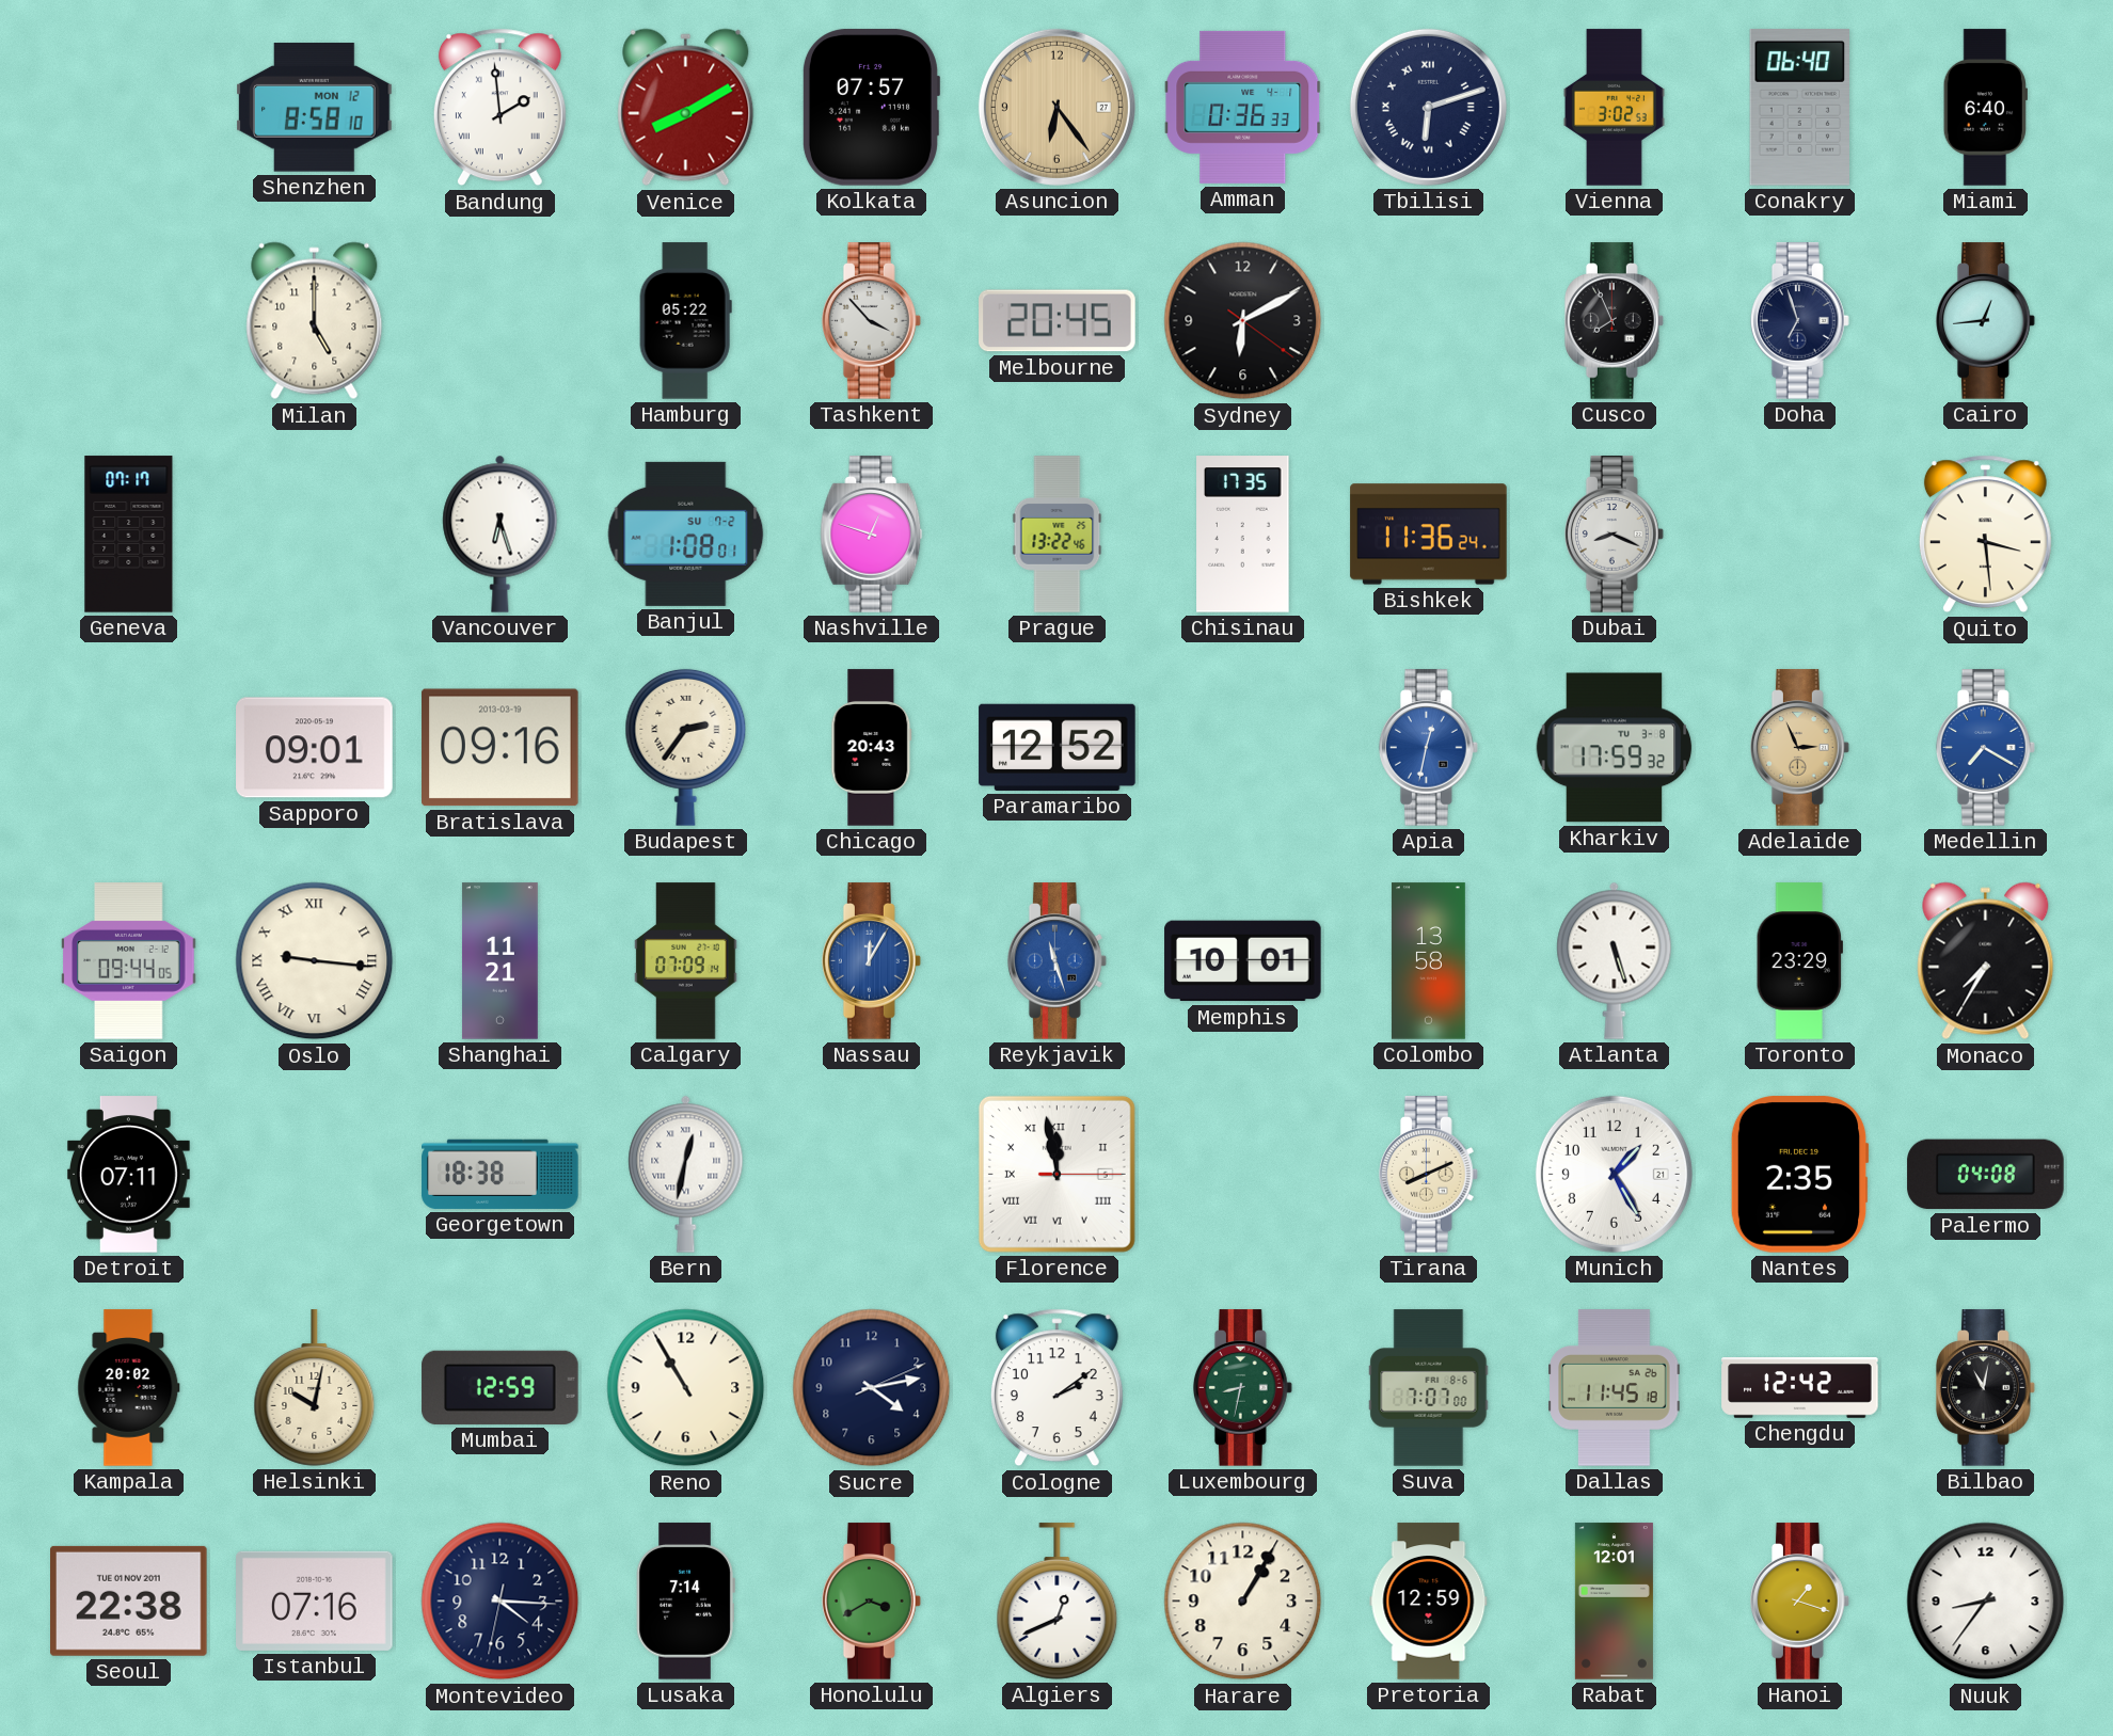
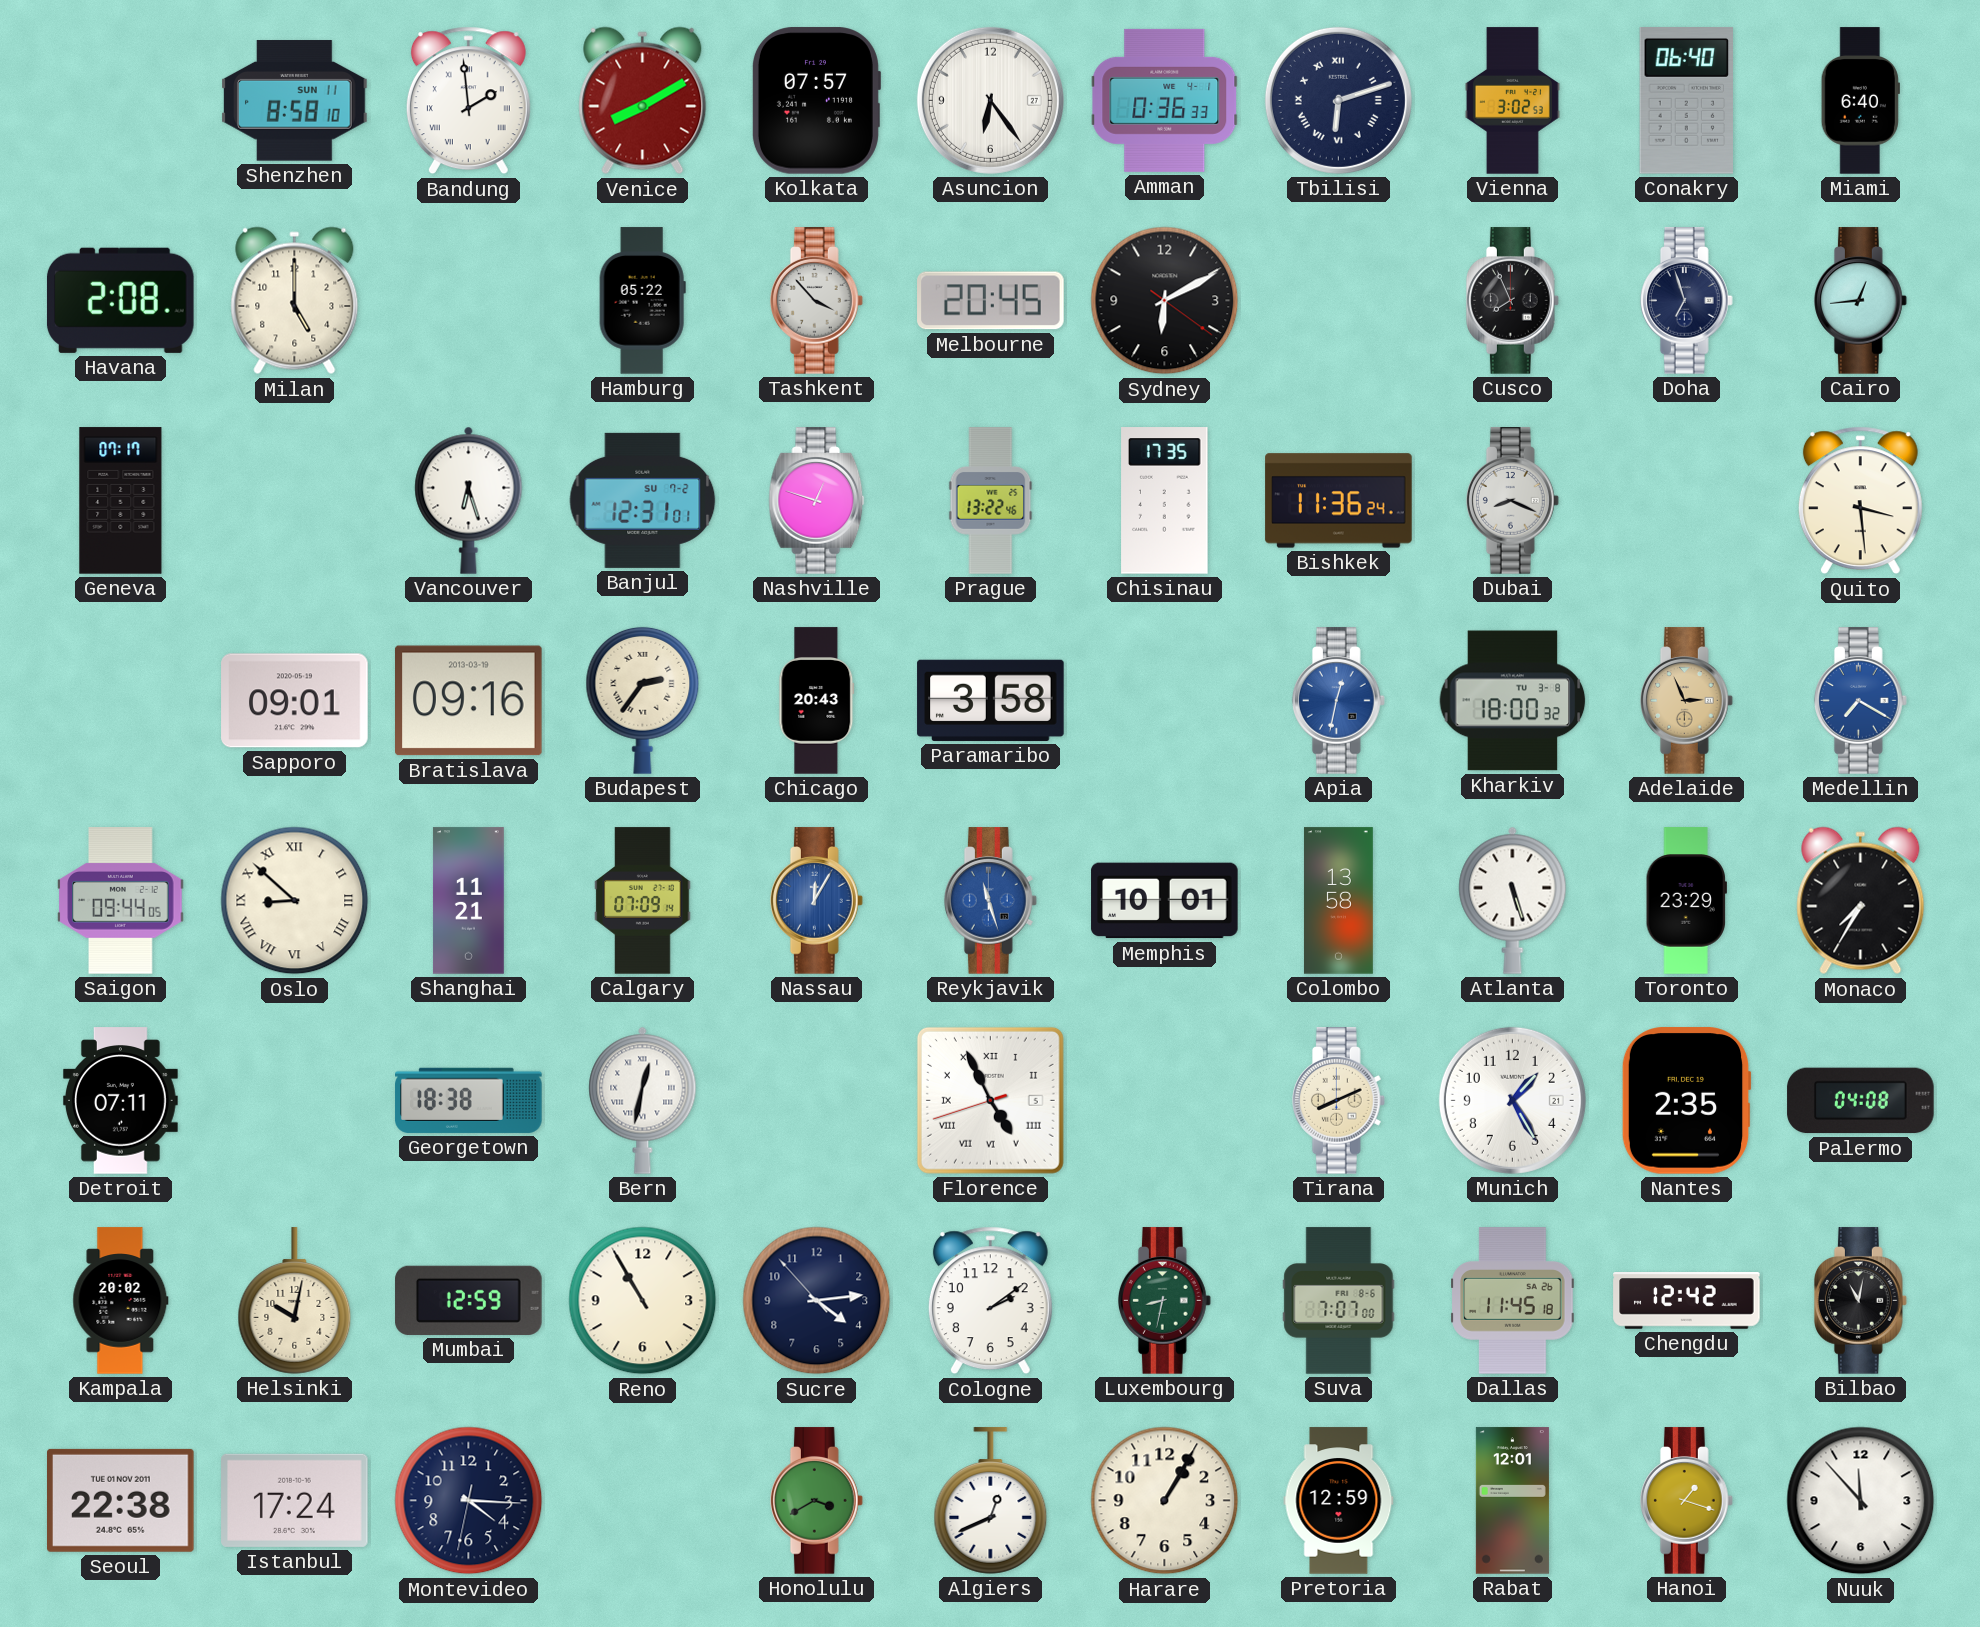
Shenzhen date: MON 12 -> SUN 11
Asuncion dial: champagne -> white
Havana: none -> 2:08
Banjul: 1:08 -> 12:31
Paramaribo: 12:52 -> 3:58
Kharkiv: 17:59 -> 18:00
Oslo: 9:16 -> 8:52
Florence: 11:58 -> 4:55
Sucre: 4:13:11 -> 4:13:53
Istanbul: 07:16 -> 17:24
Lusaka: 7:14 -> none
Nuuk: 8:36 -> 11:53
